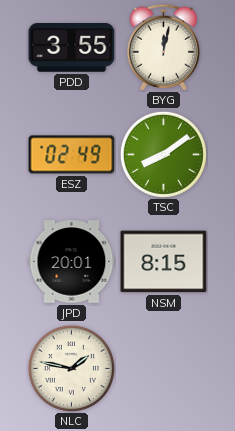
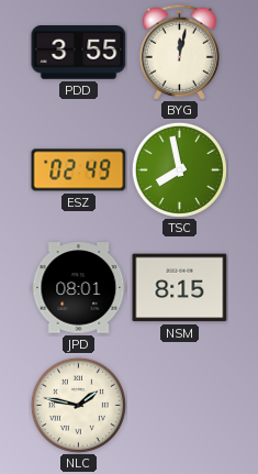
TSC: 8:09 -> 7:58
JPD: 20:01 -> 08:01
